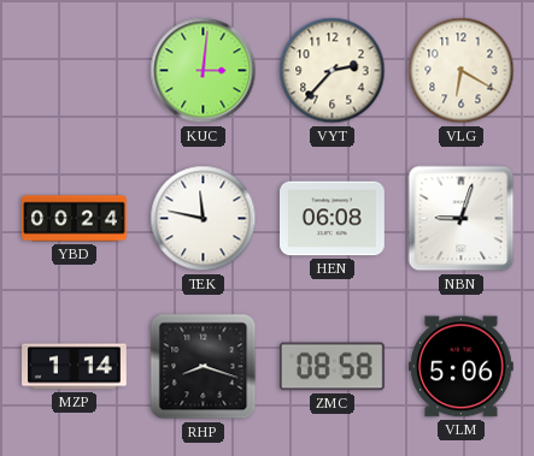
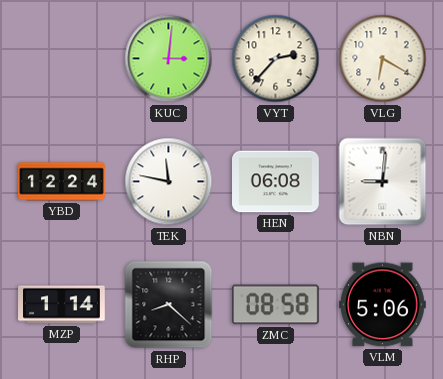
YBD: 00:24 -> 12:24
NBN: 9:03 -> 9:01
RHP: 8:18 -> 8:22
